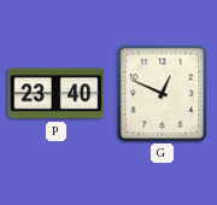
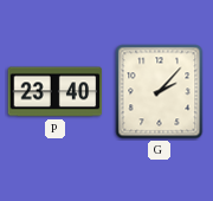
G: 12:49 -> 2:07
